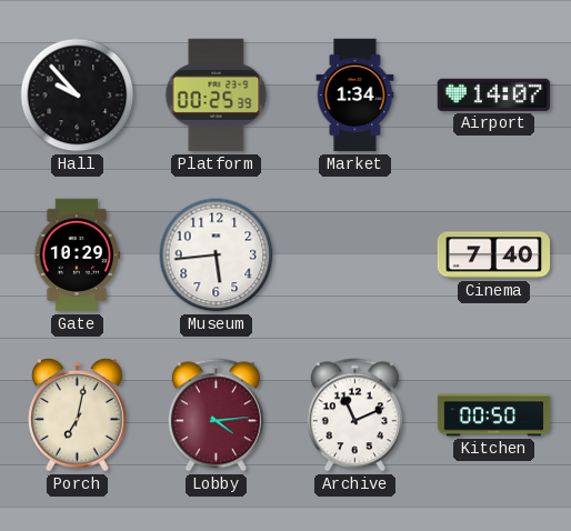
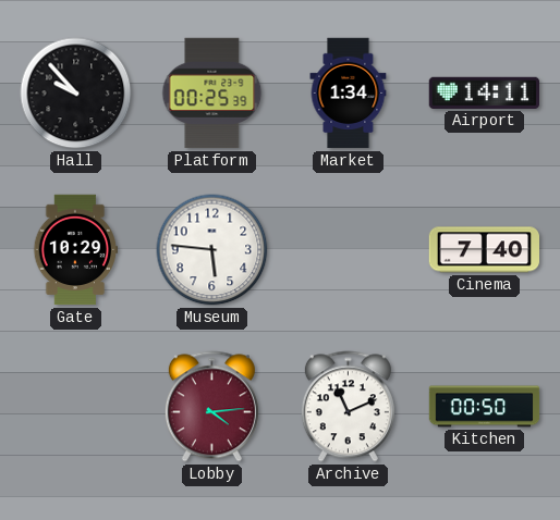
Airport: 14:07 -> 14:11
Museum: 5:44 -> 5:46
Porch: 7:02 -> none
